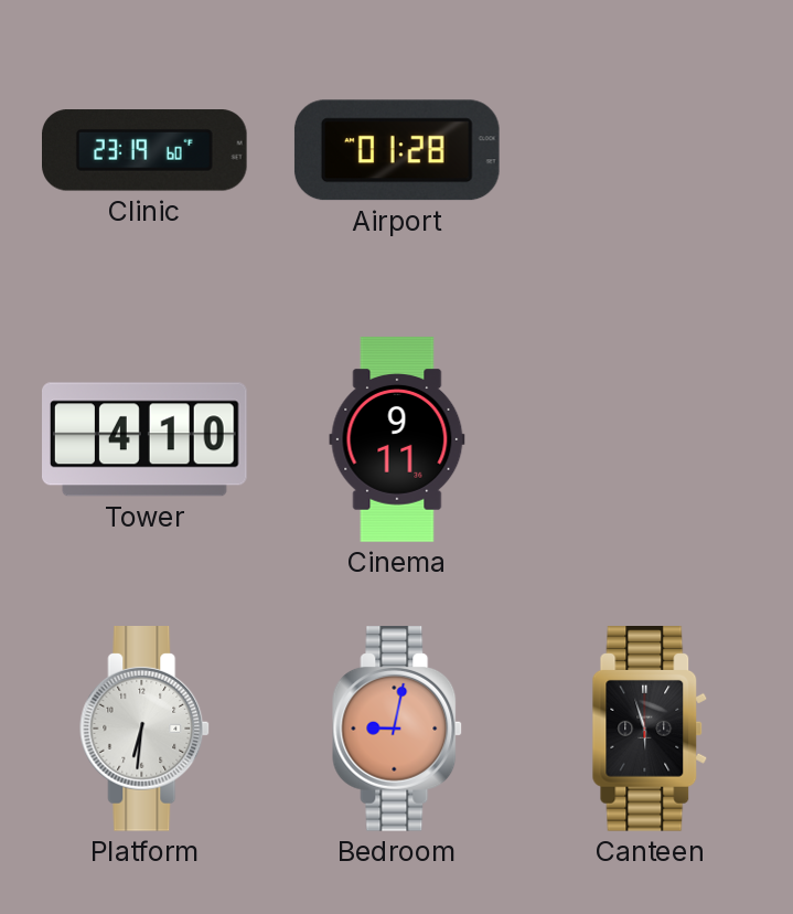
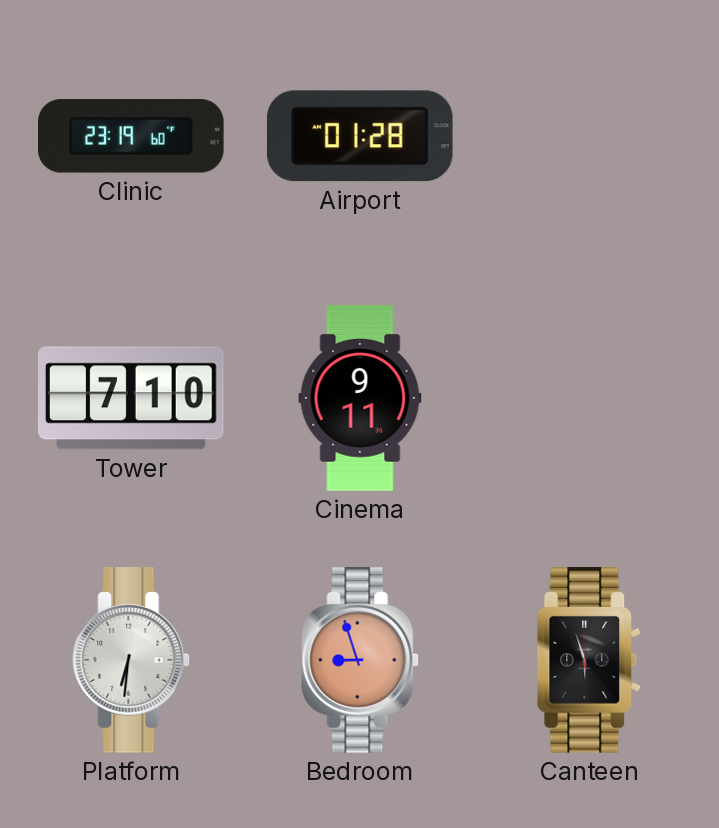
Tower: 4:10 -> 7:10
Bedroom: 9:02 -> 8:57
